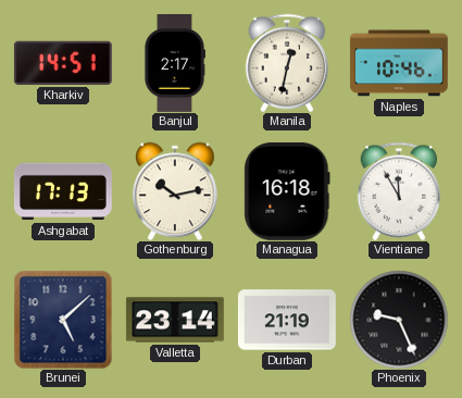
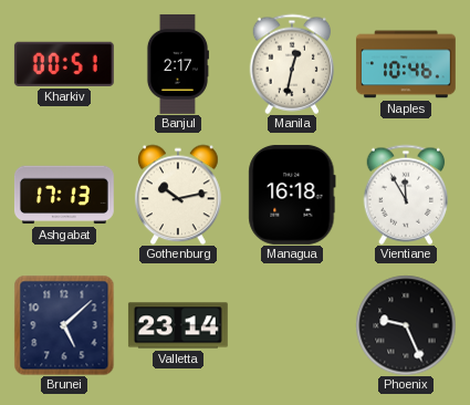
Kharkiv: 14:51 -> 00:51
Durban: 21:19 -> none
